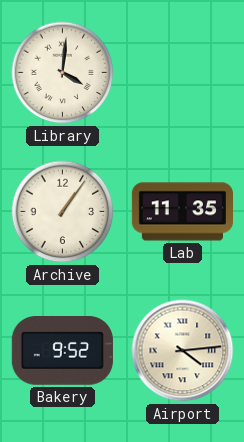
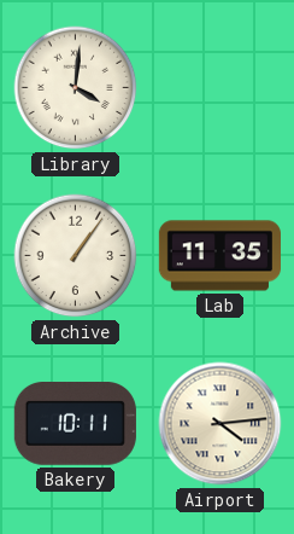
Bakery: 9:52 -> 10:11
